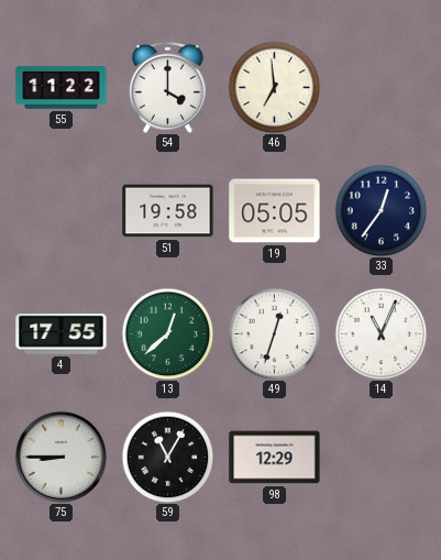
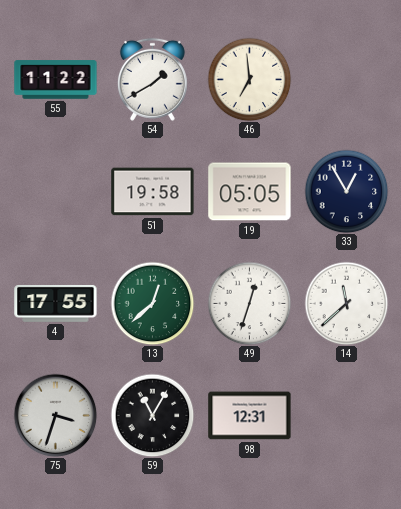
54: 4:00 -> 1:40
33: 12:36 -> 12:55
14: 11:04 -> 11:38
75: 8:45 -> 3:33
98: 12:29 -> 12:31
